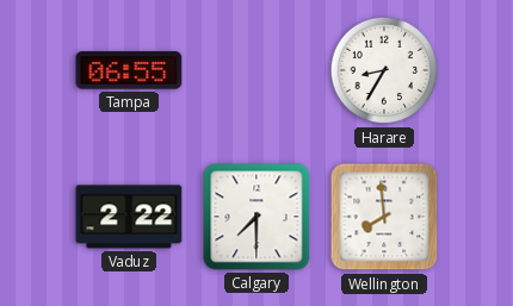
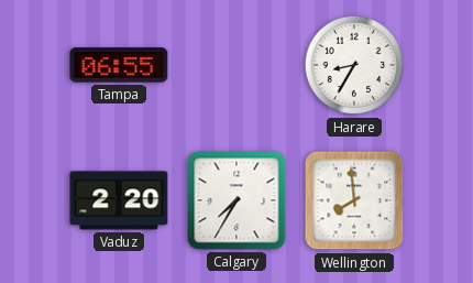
Vaduz: 2:22 -> 2:20
Calgary: 7:30 -> 7:35
